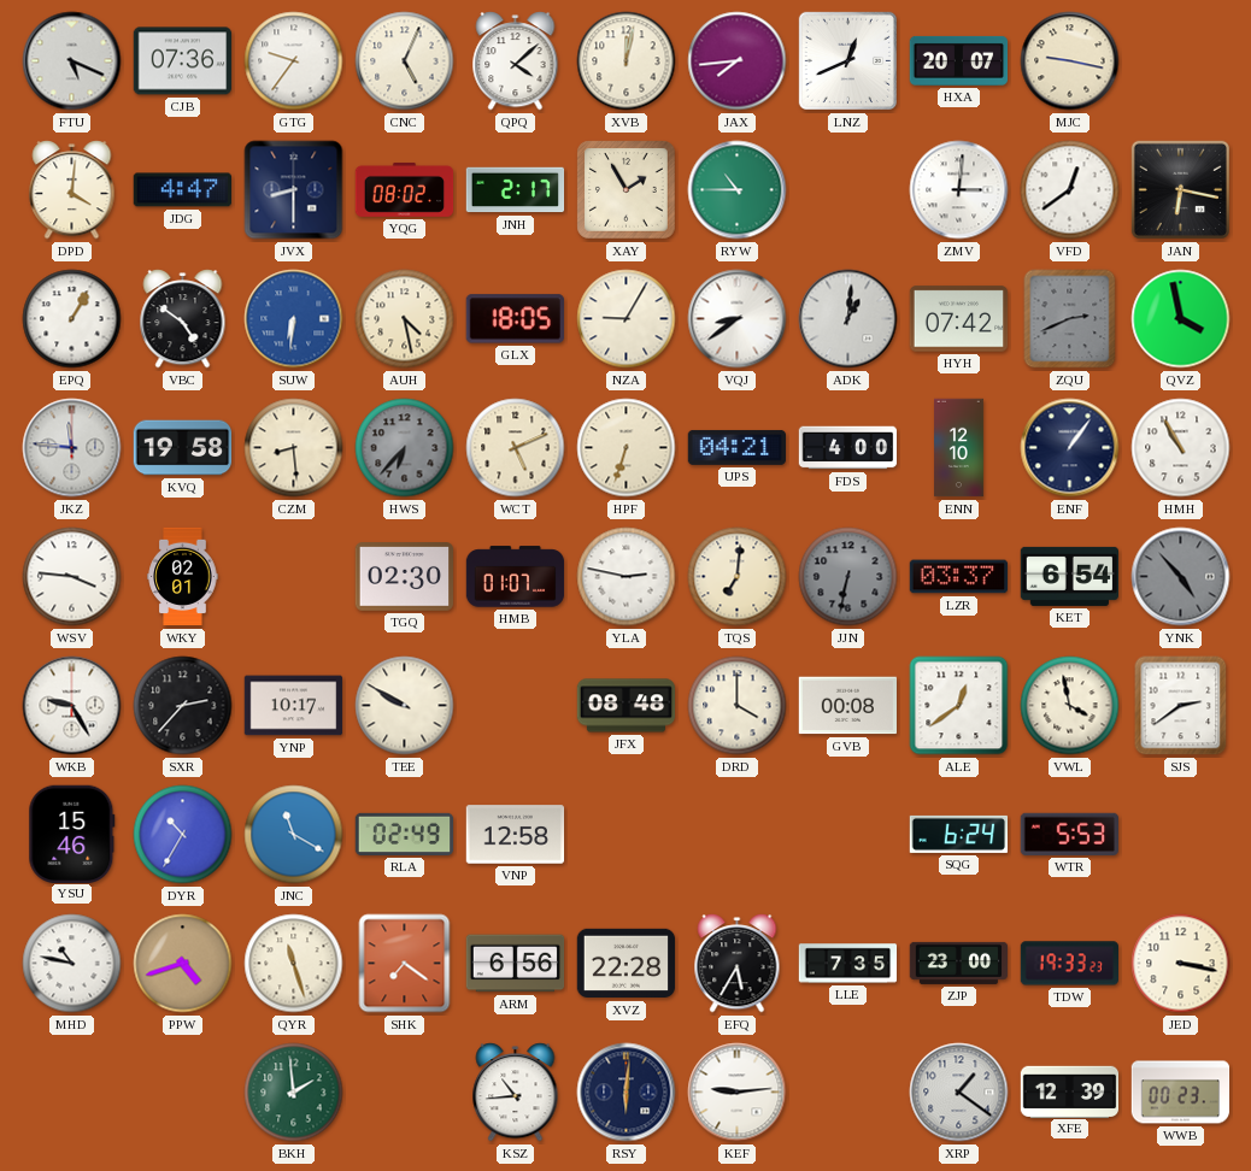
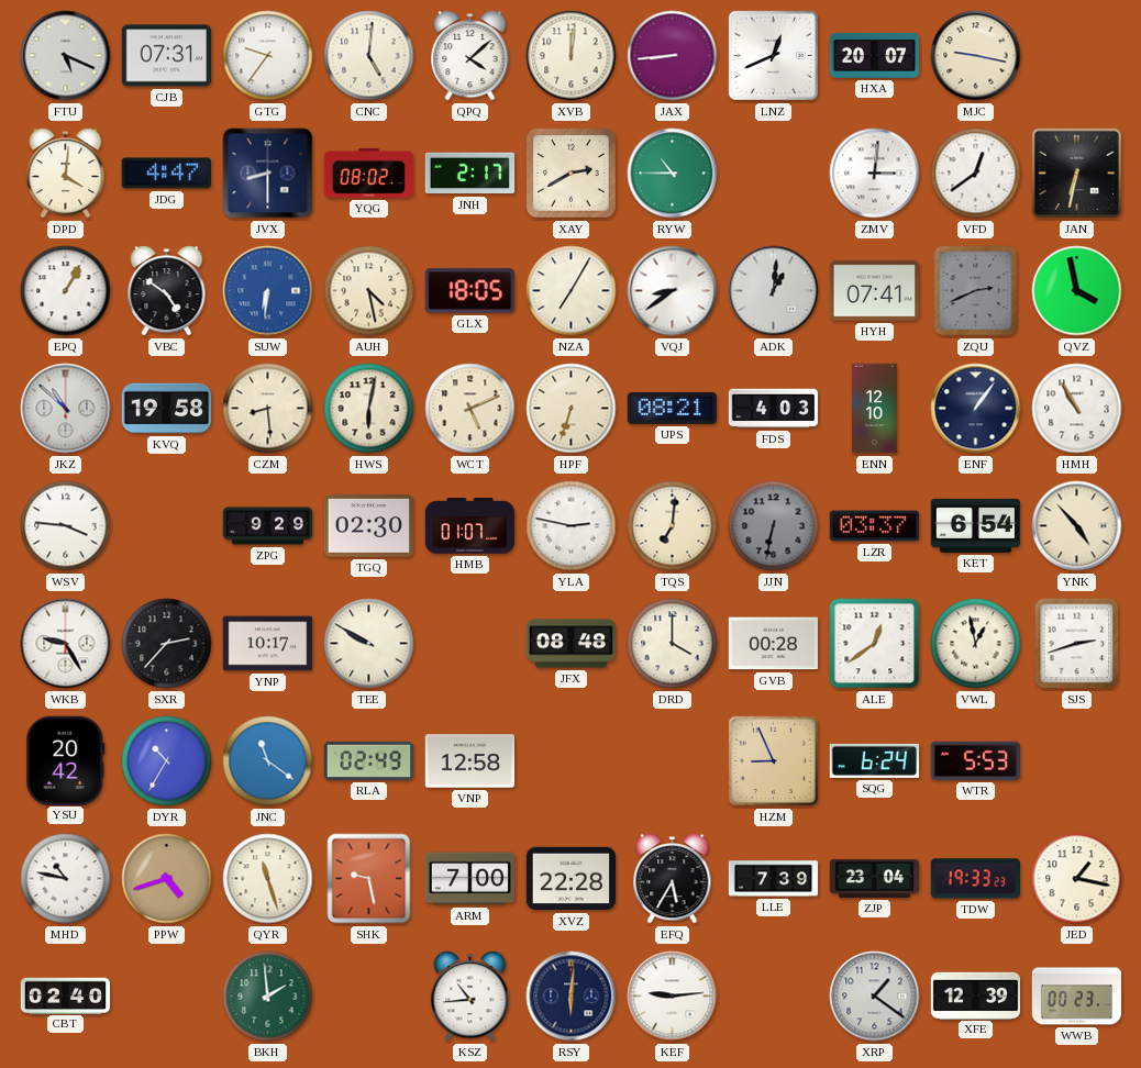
CJB: 07:36 -> 07:31
CNC: 5:04 -> 5:01
XVB: 12:02 -> 12:01
JAX: 7:44 -> 8:44
XAY: 1:55 -> 2:40
JAN: 6:17 -> 6:32
NZA: 9:05 -> 7:05
HYH: 07:42 -> 07:41
JKZ: 11:46 -> 10:52
HWS: 6:37 -> 6:02
HWS dial: grey -> cream
UPS: 04:21 -> 08:21
FDS: 4:00 -> 4:03
WKY: 02:01 -> none
ZPG: none -> 9:29
YNK dial: grey -> cream
GVB: 00:08 -> 00:28
VWL: 3:58 -> 12:58
SJS: 2:39 -> 2:42
YSU: 15:46 -> 20:42
JNC: 11:20 -> 11:21
HZM: none -> 8:56
SHK: 7:21 -> 9:28
ARM: 6:56 -> 7:00
LLE: 7:35 -> 7:39
ZJP: 23:00 -> 23:04
JED: 3:17 -> 1:17
CBT: none -> 02:40
